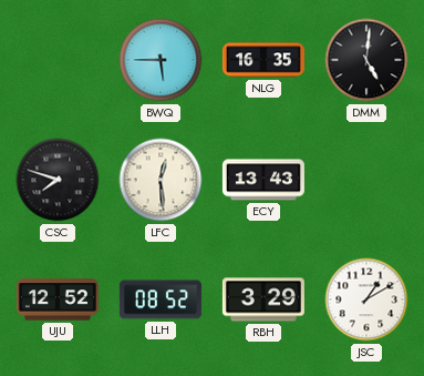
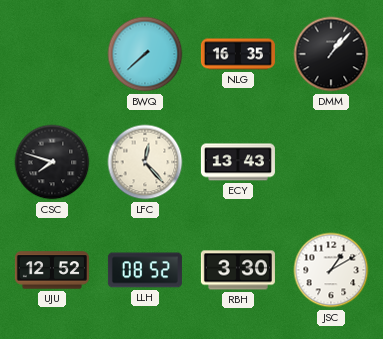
BWQ: 5:45 -> 7:38
DMM: 5:01 -> 1:07
LFC: 12:29 -> 12:23
RBH: 3:29 -> 3:30
